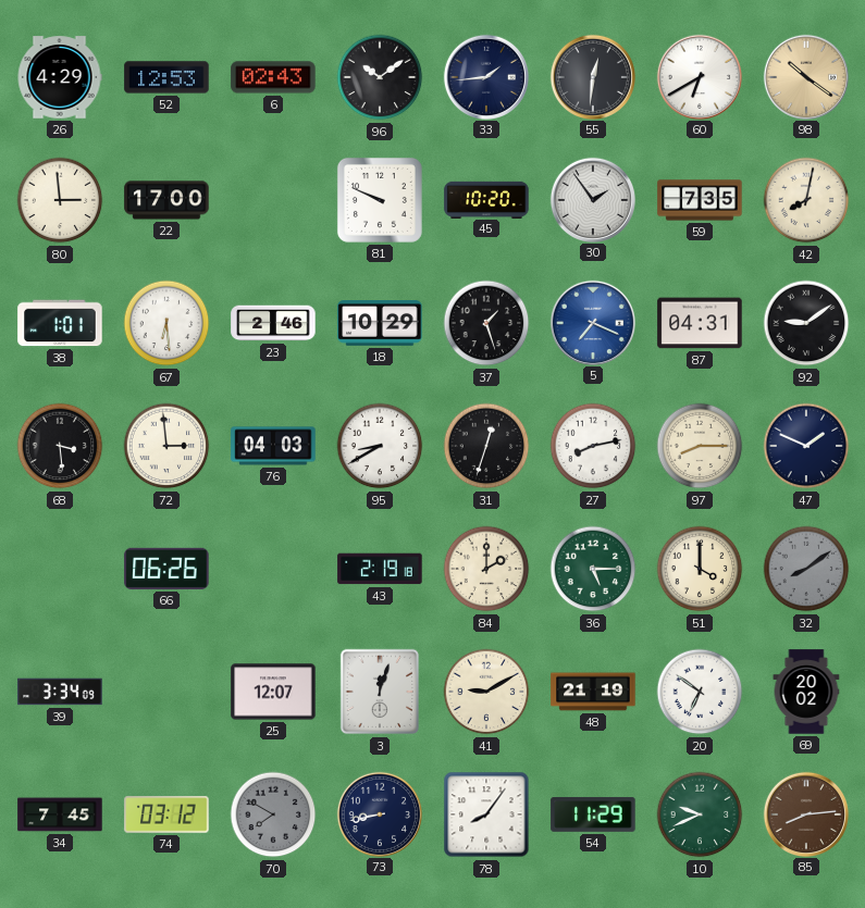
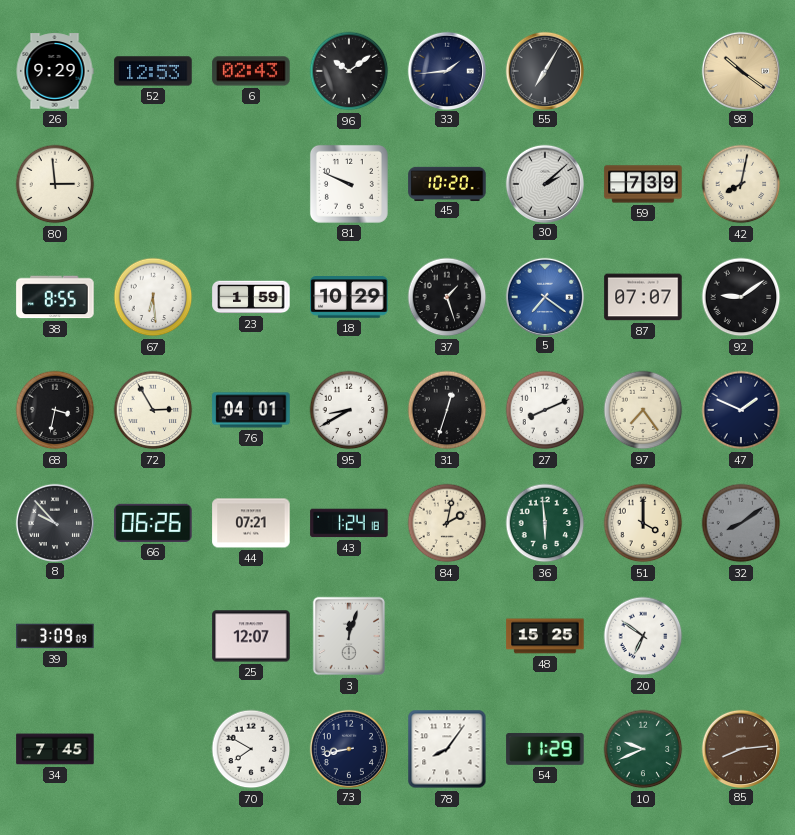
26: 4:29 -> 9:29
55: 12:31 -> 7:05
60: 6:40 -> none
22: 17:00 -> none
30: 1:54 -> 2:08
59: 7:35 -> 7:39
38: 1:01 -> 8:55
23: 2:46 -> 1:59
5: 7:19 -> 7:21
87: 04:31 -> 07:07
68: 3:29 -> 3:32
72: 2:59 -> 2:55
76: 04:03 -> 04:01
27: 8:13 -> 8:11
97: 8:15 -> 7:24
8: none -> 9:53
44: none -> 07:21
43: 2:19 -> 1:24
84: 2:00 -> 2:02
36: 5:15 -> 5:59
39: 3:34 -> 3:09
41: 9:10 -> none
48: 21:19 -> 15:25
69: 20:02 -> none
74: 03:12 -> none
70 dial: grey -> white
